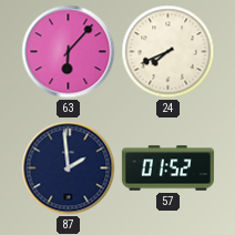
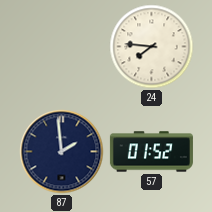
63: 6:07 -> none
24: 7:41 -> 7:46
